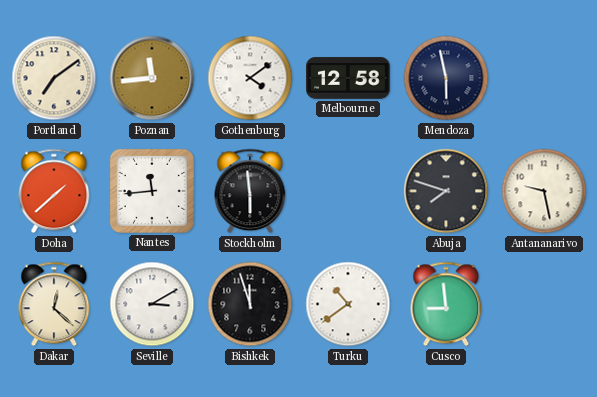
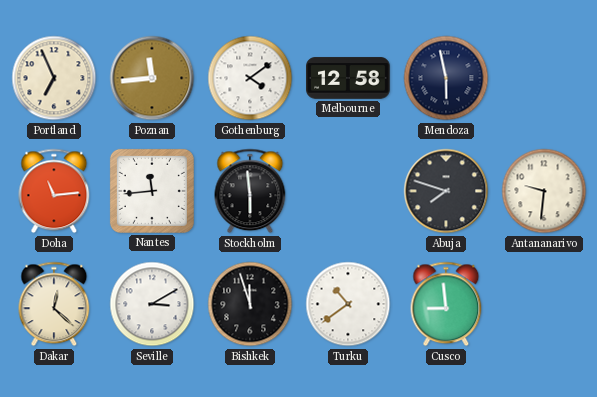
Portland: 7:09 -> 6:56
Doha: 1:38 -> 11:14
Antananarivo: 9:28 -> 9:31
